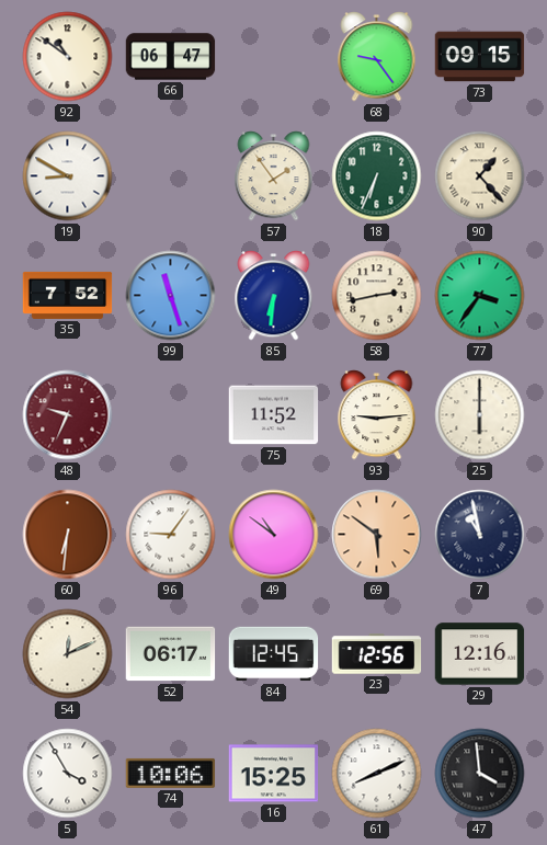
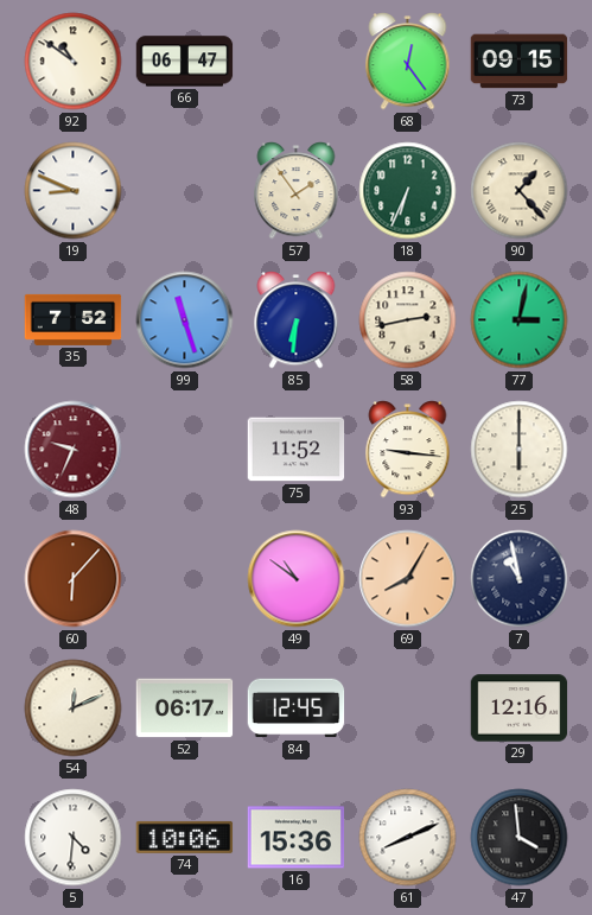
68: 9:24 -> 12:24
19: 8:50 -> 8:49
77: 3:36 -> 3:02
93: 9:14 -> 9:16
60: 6:31 -> 6:07
96: 9:06 -> none
69: 5:51 -> 8:05
23: 12:56 -> none
5: 3:55 -> 4:31
16: 15:25 -> 15:36
